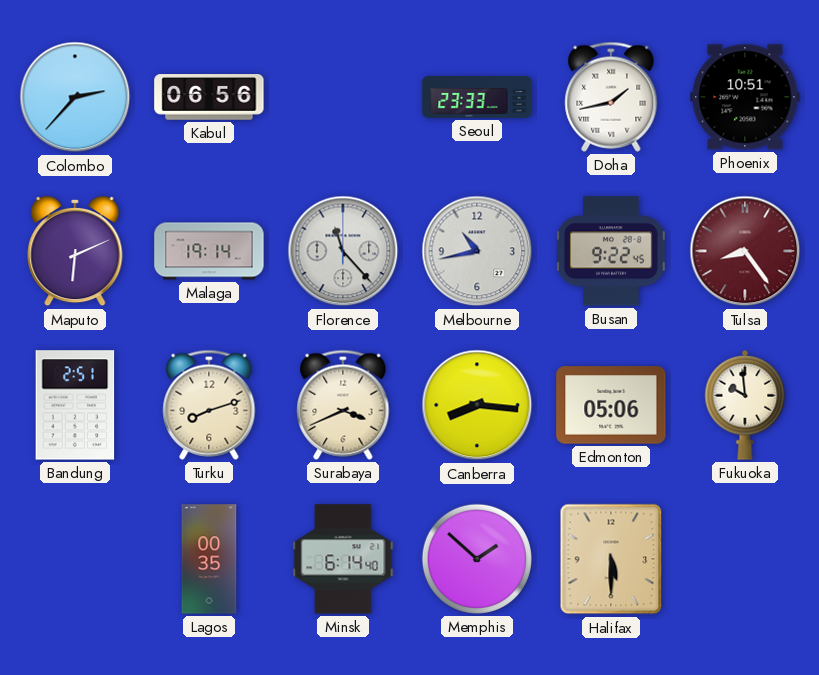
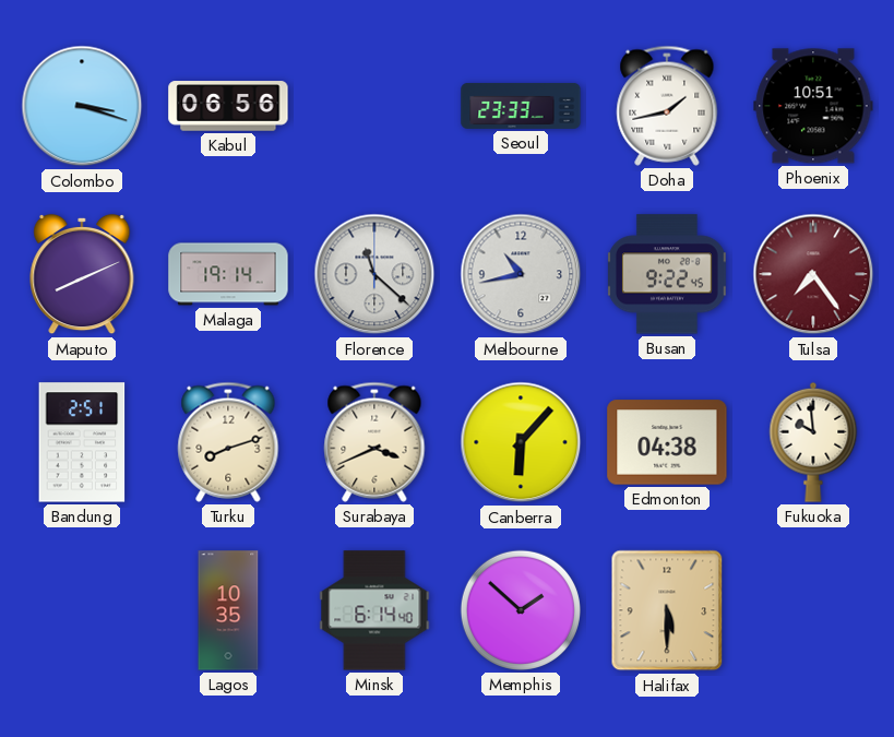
Colombo: 2:37 -> 3:18
Maputo: 6:11 -> 8:11
Florence: 11:23 -> 11:22
Tulsa: 8:24 -> 7:24
Canberra: 8:16 -> 6:07
Edmonton: 05:06 -> 04:38
Lagos: 00:35 -> 10:35
